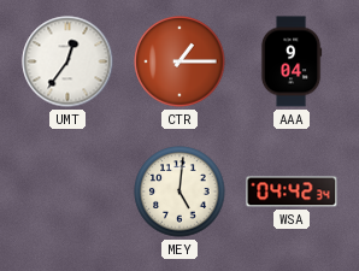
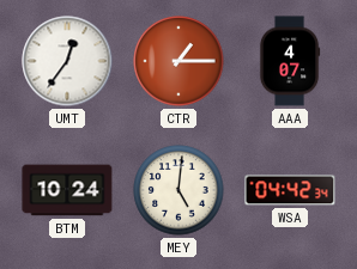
AAA: 9:04 -> 4:07
BTM: none -> 10:24
